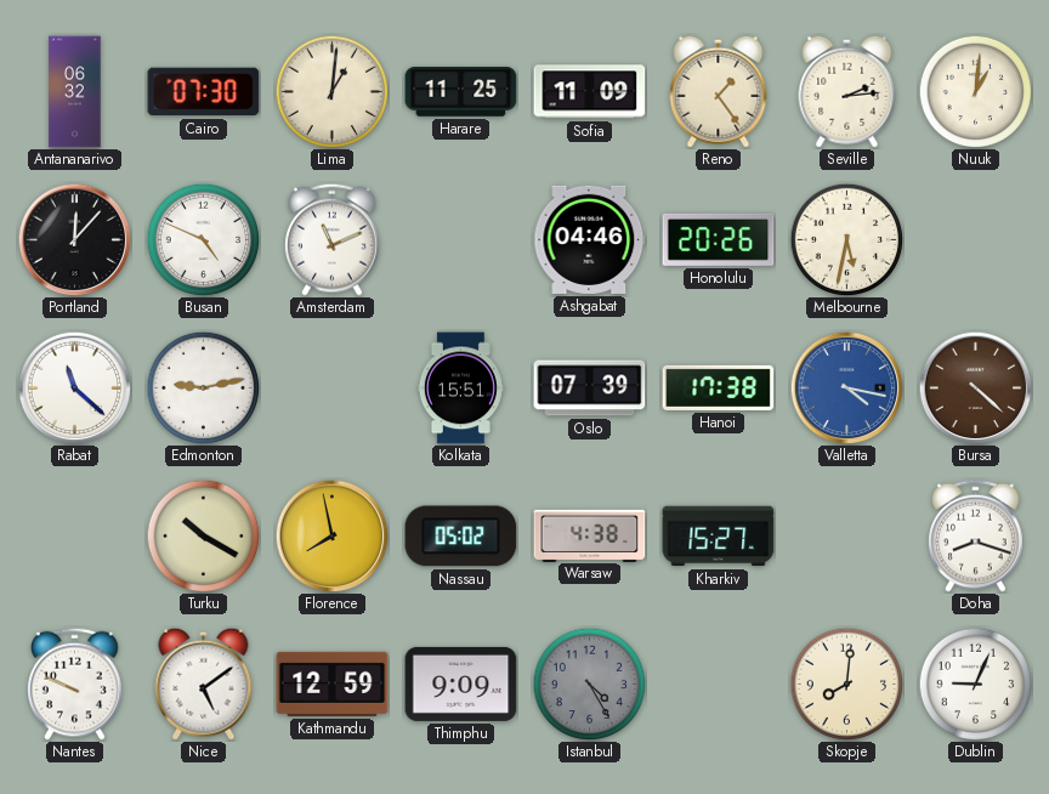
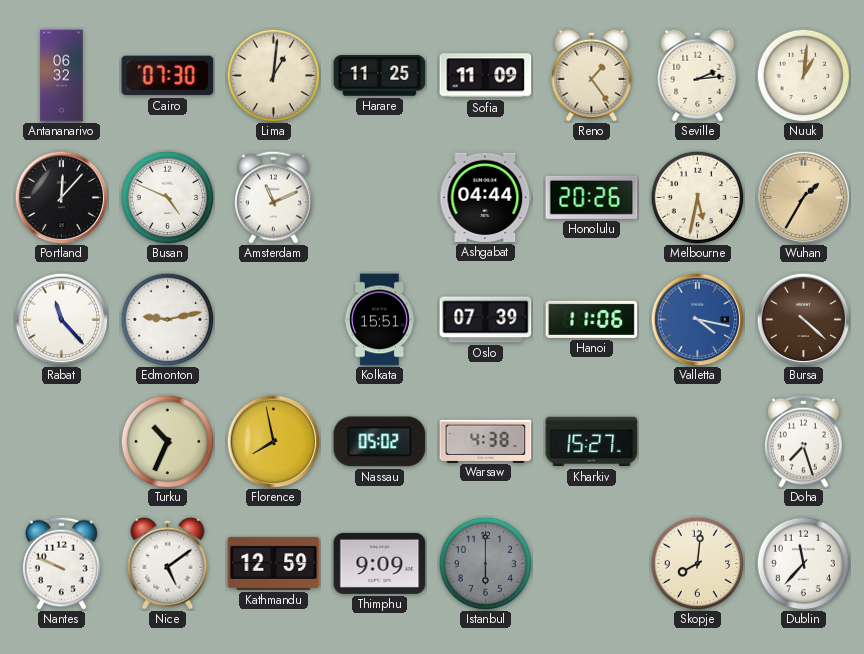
Ashgabat: 04:46 -> 04:44
Wuhan: none -> 1:35
Rabat: 11:22 -> 11:23
Hanoi: 17:38 -> 11:06
Turku: 10:20 -> 10:34
Doha: 8:18 -> 7:27
Istanbul: 4:25 -> 6:00
Dublin: 9:04 -> 11:37
